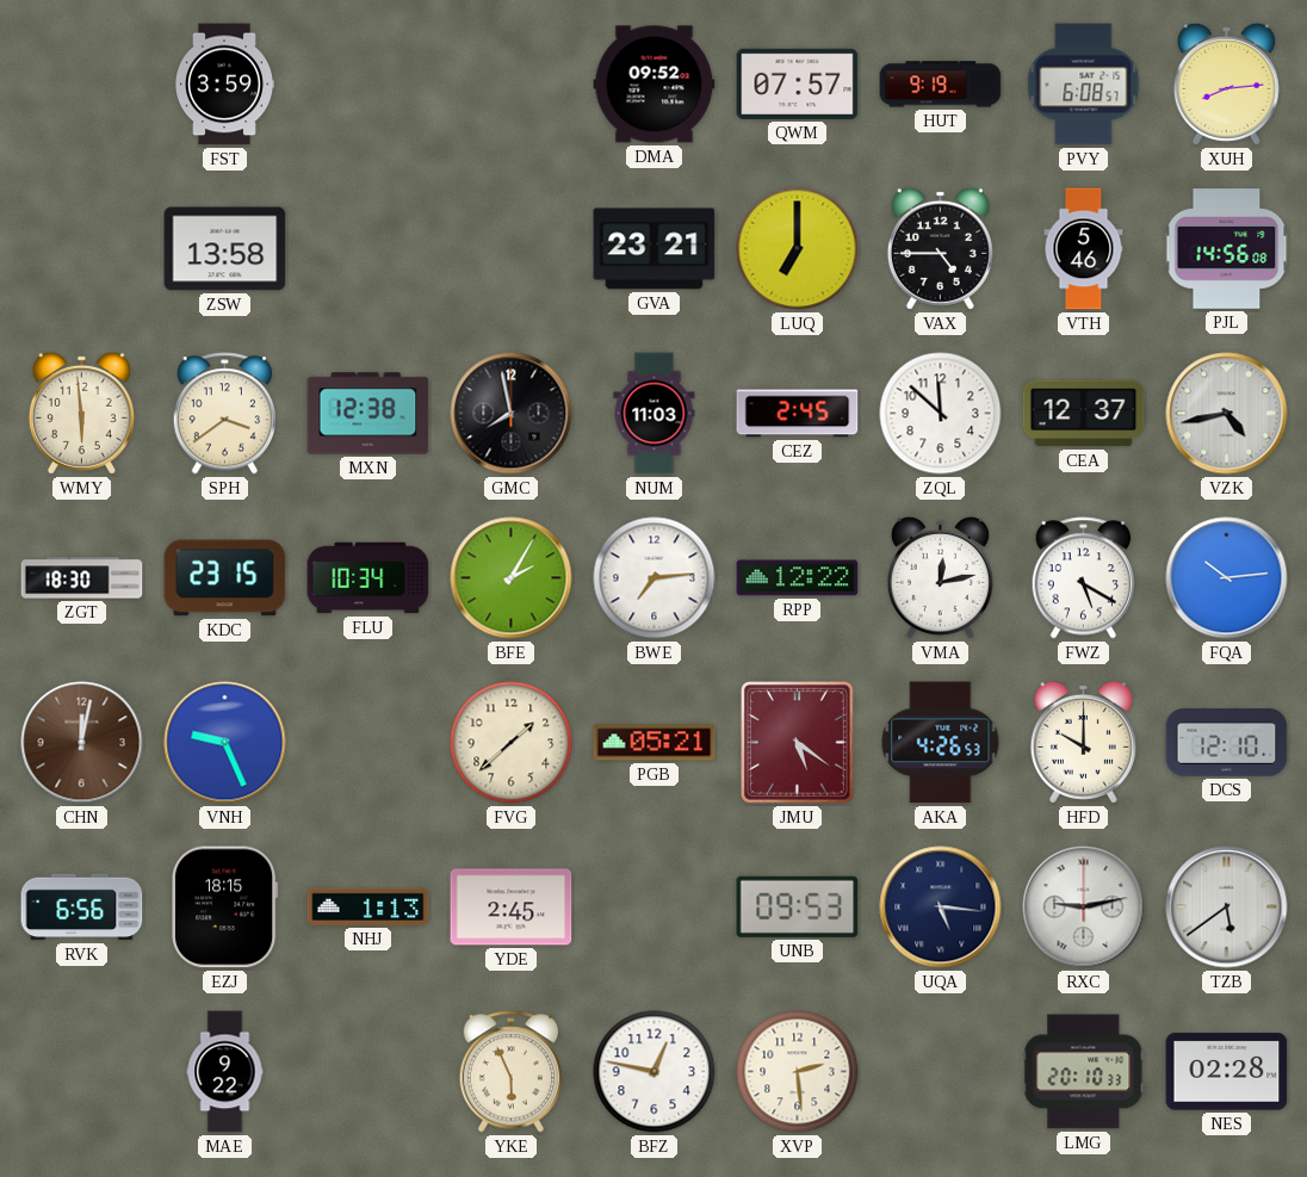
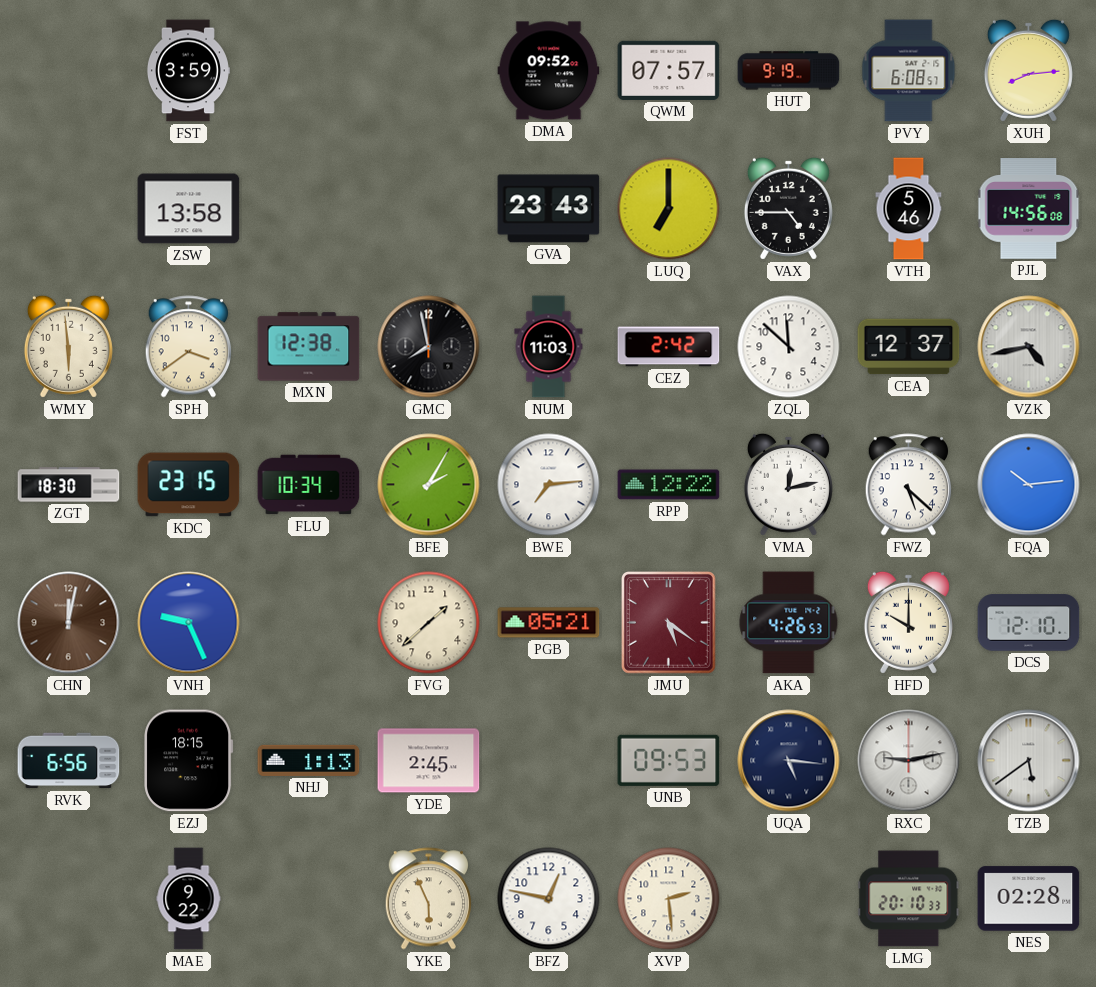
GVA: 23:21 -> 23:43
CEZ: 2:45 -> 2:42
FWZ: 5:20 -> 5:22
